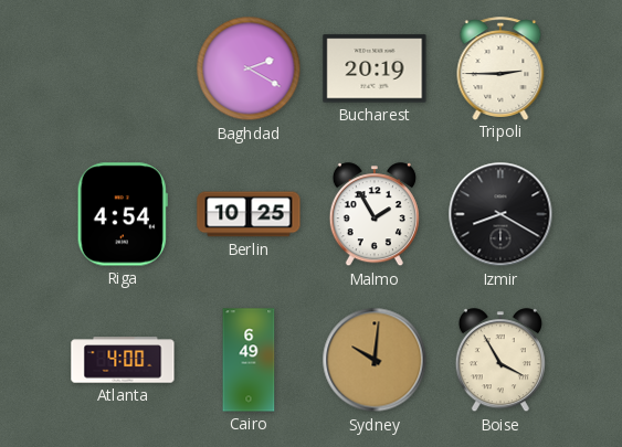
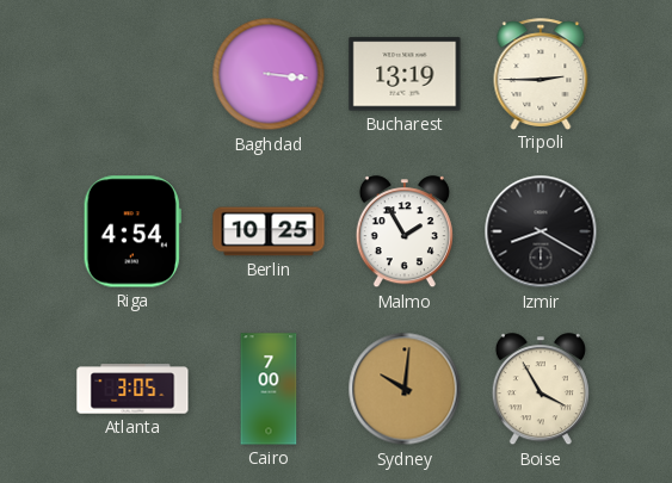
Baghdad: 2:20 -> 3:16
Bucharest: 20:19 -> 13:19
Atlanta: 4:00 -> 3:05
Cairo: 6:49 -> 7:00
